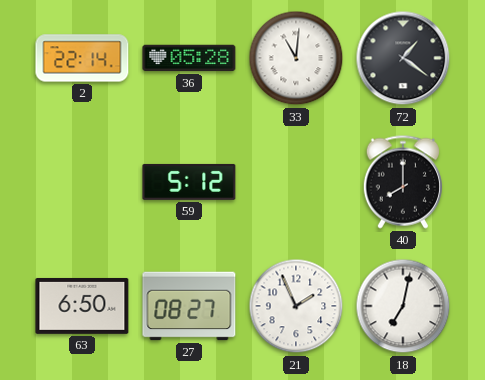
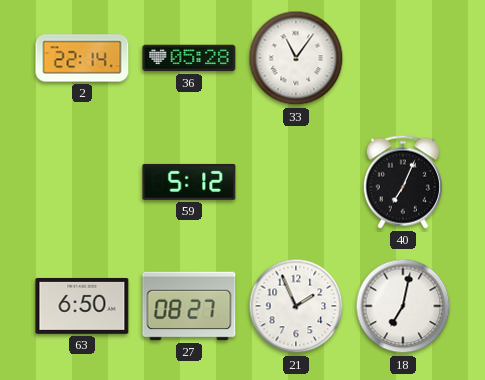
33: 11:01 -> 11:06
72: 1:21 -> none
40: 8:00 -> 7:04
